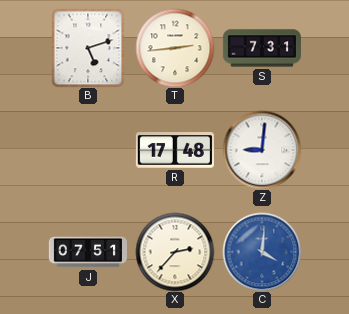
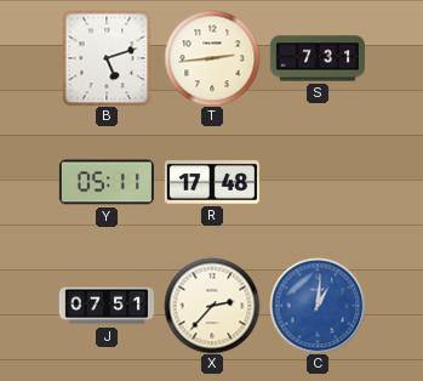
Y: none -> 05:11
Z: 9:01 -> none
C: 4:01 -> 1:01
